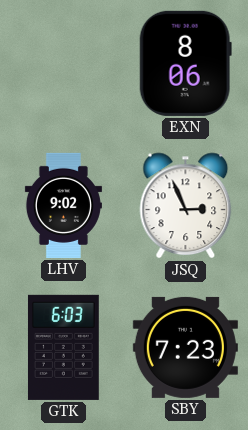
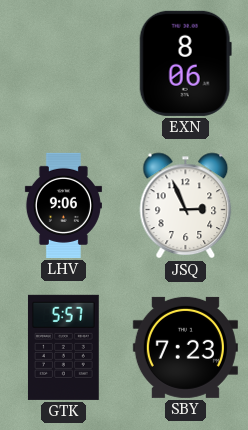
LHV: 9:02 -> 9:06
GTK: 6:03 -> 5:57
